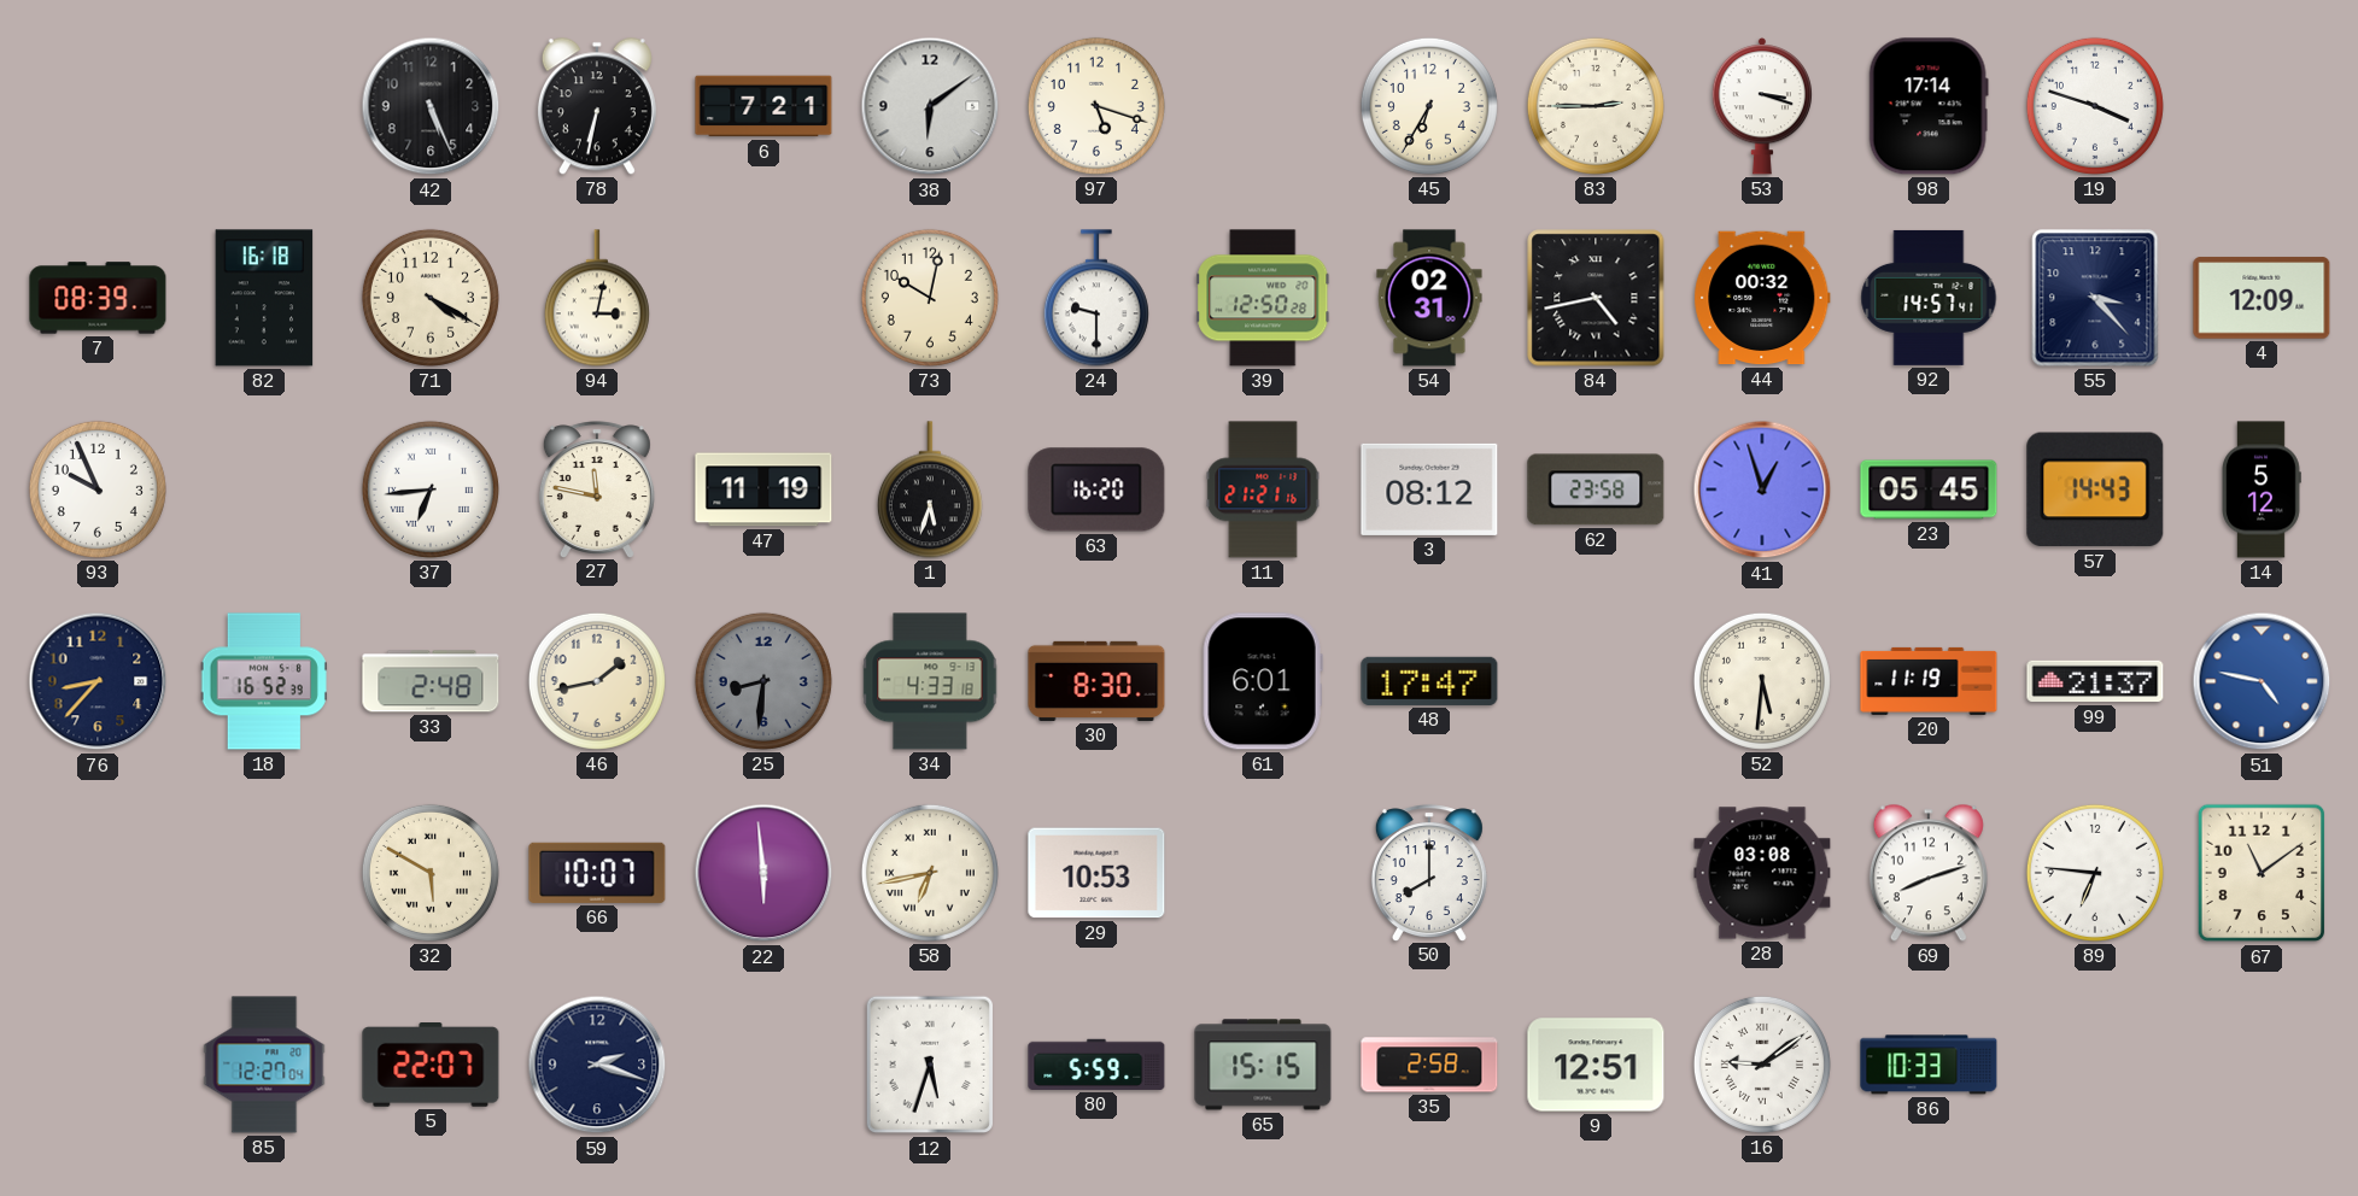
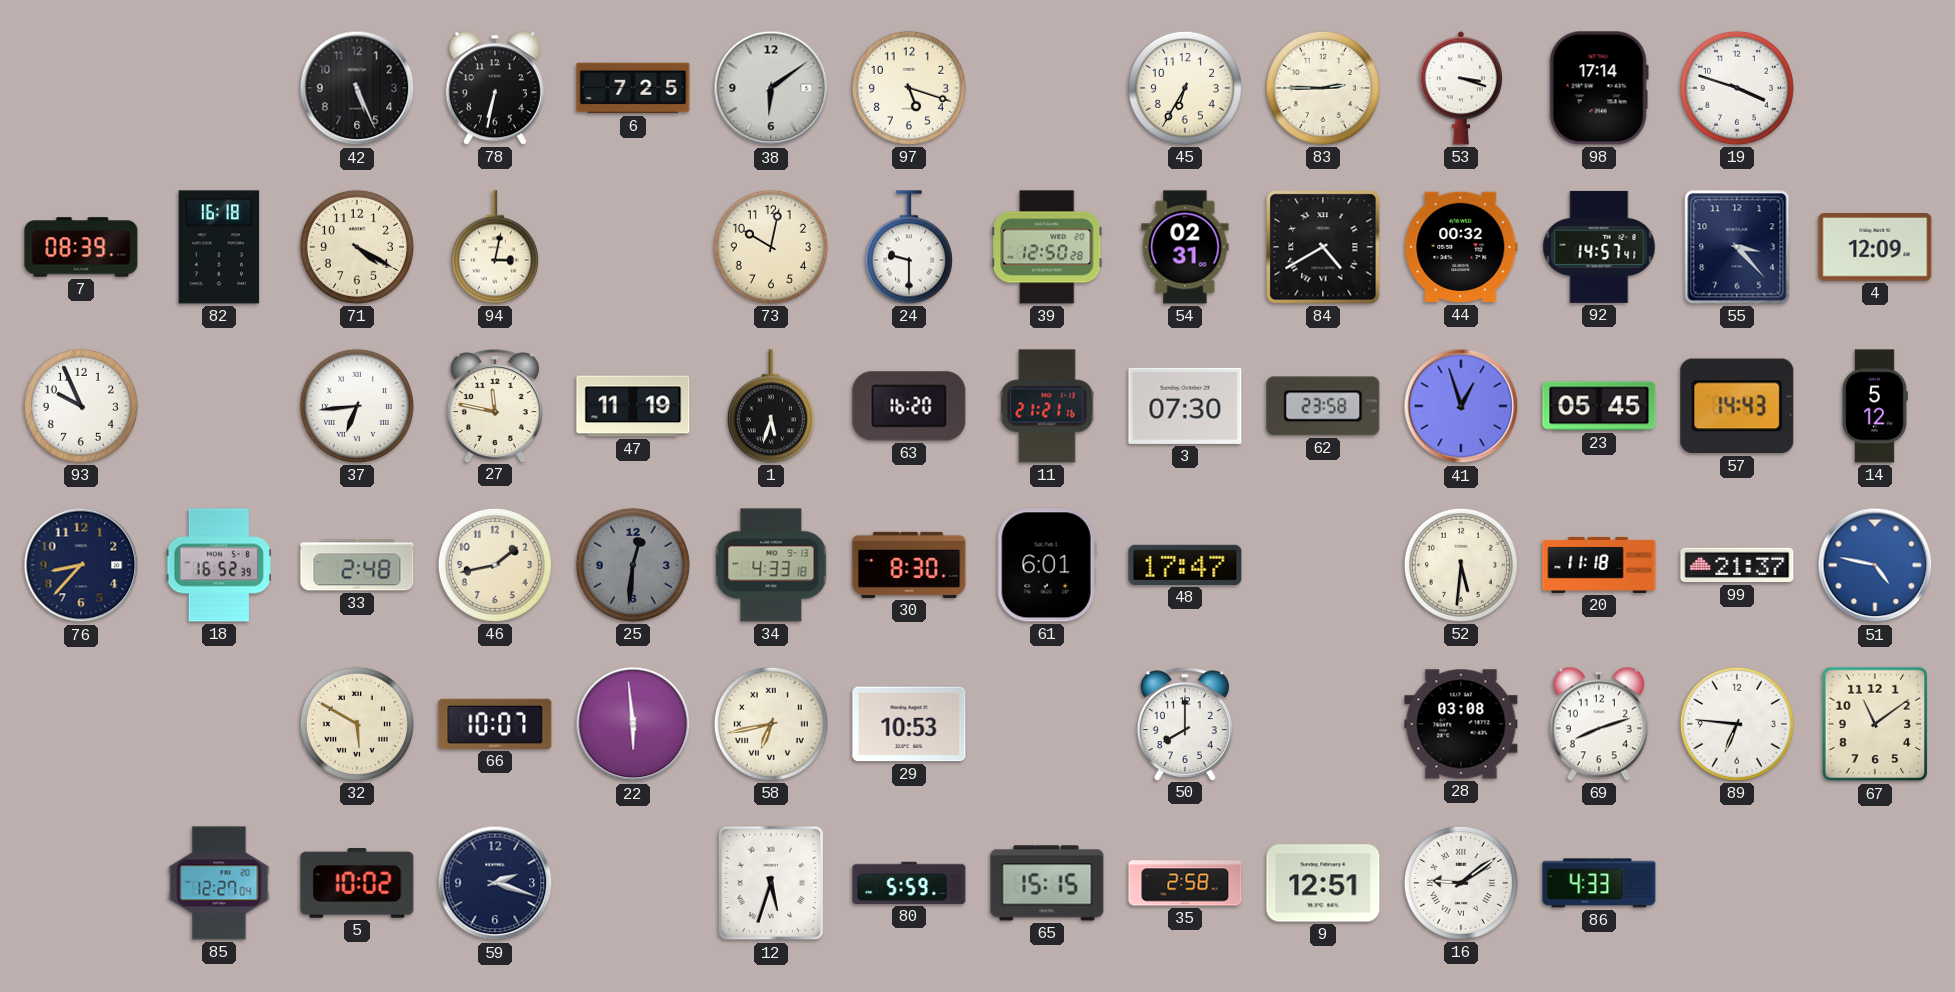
6: 7:21 -> 7:25
84: 4:43 -> 4:40
3: 08:12 -> 07:30
25: 8:31 -> 12:31
20: 11:19 -> 11:18
5: 22:07 -> 10:02
86: 10:33 -> 4:33
